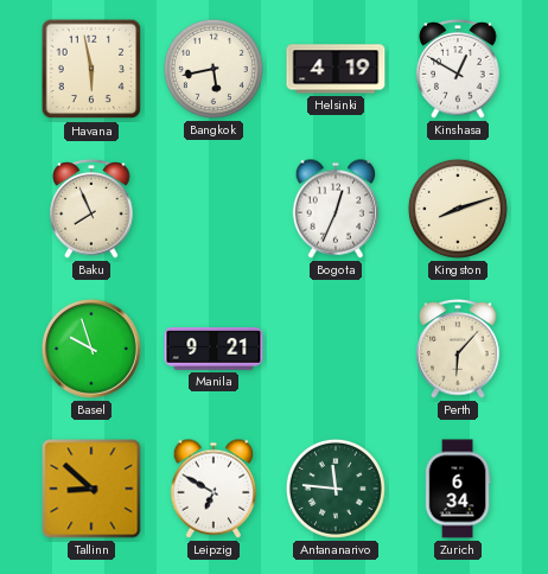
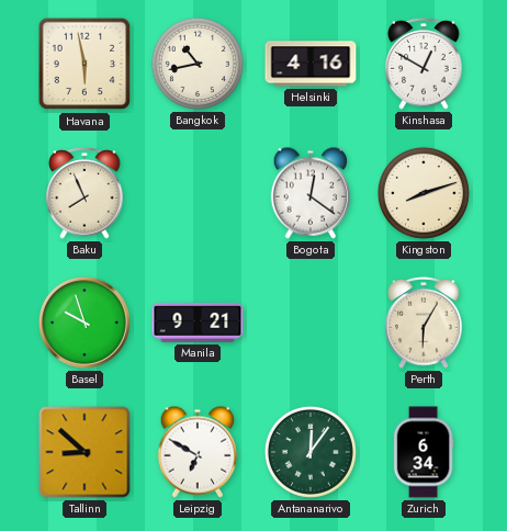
Bangkok: 5:43 -> 10:43
Helsinki: 4:19 -> 4:16
Bogota: 12:34 -> 12:21
Perth: 6:07 -> 6:05
Antananarivo: 11:46 -> 12:06
